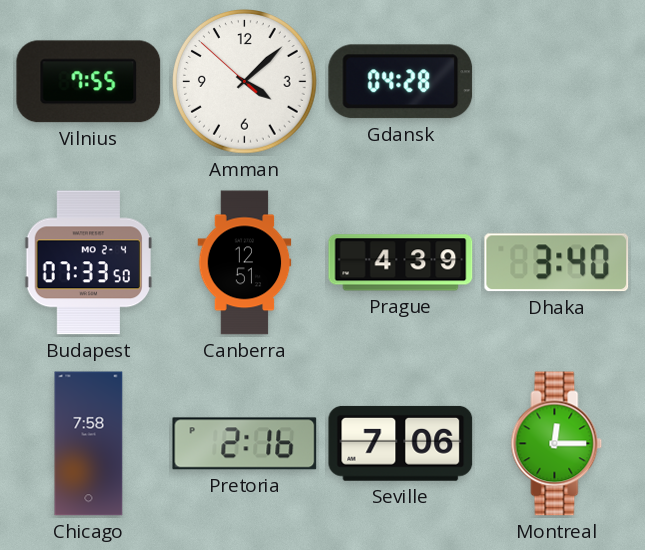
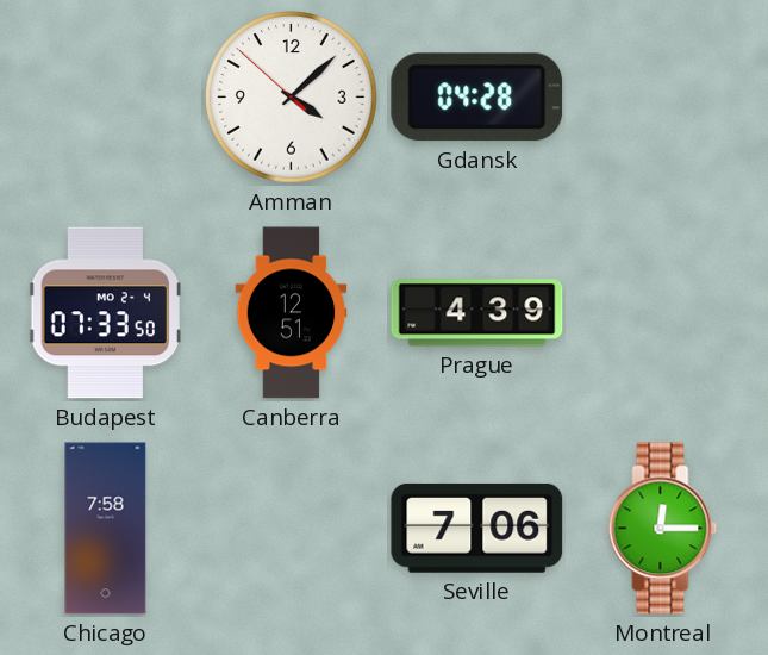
Vilnius: 7:55 -> none
Dhaka: 3:40 -> none
Pretoria: 2:16 -> none
